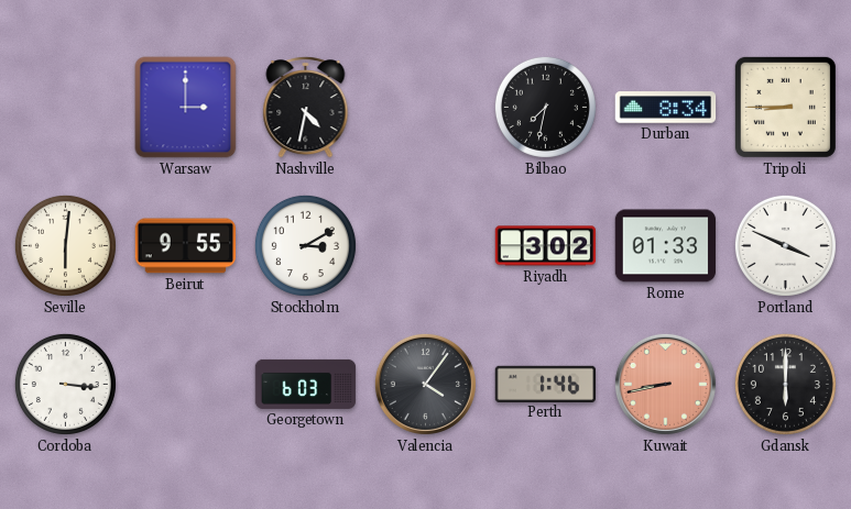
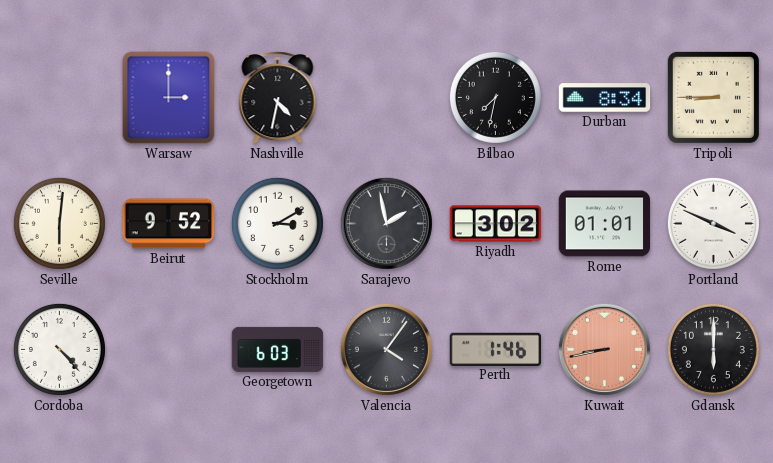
Beirut: 9:55 -> 9:52
Sarajevo: none -> 1:58
Rome: 01:33 -> 01:01
Cordoba: 3:16 -> 4:23
